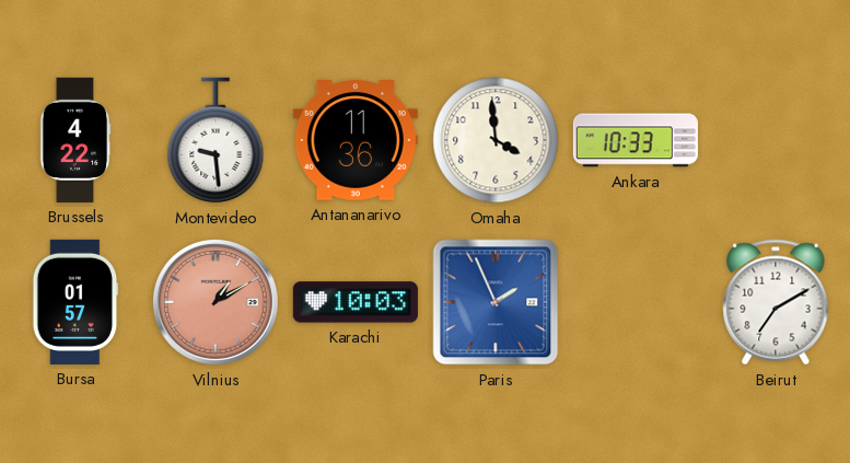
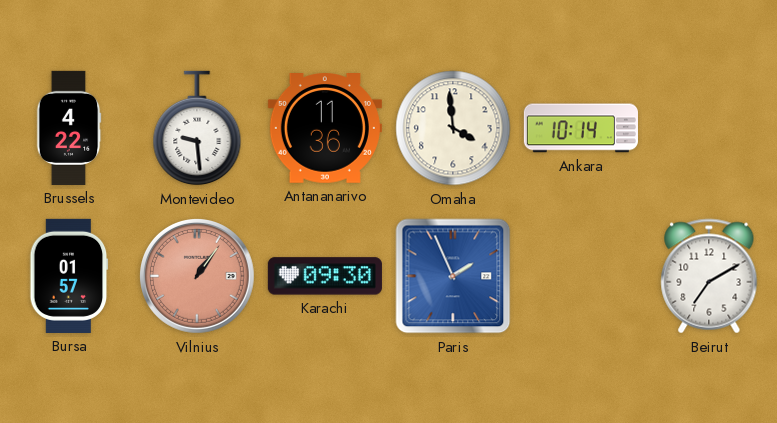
Ankara: 10:33 -> 10:14
Vilnius: 1:10 -> 1:06
Karachi: 10:03 -> 09:30
